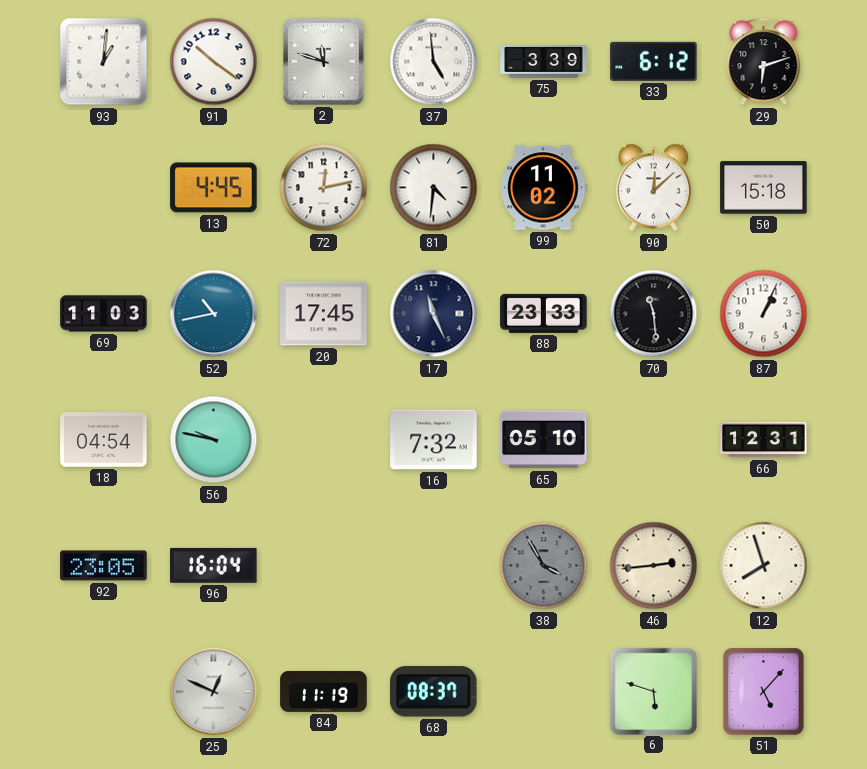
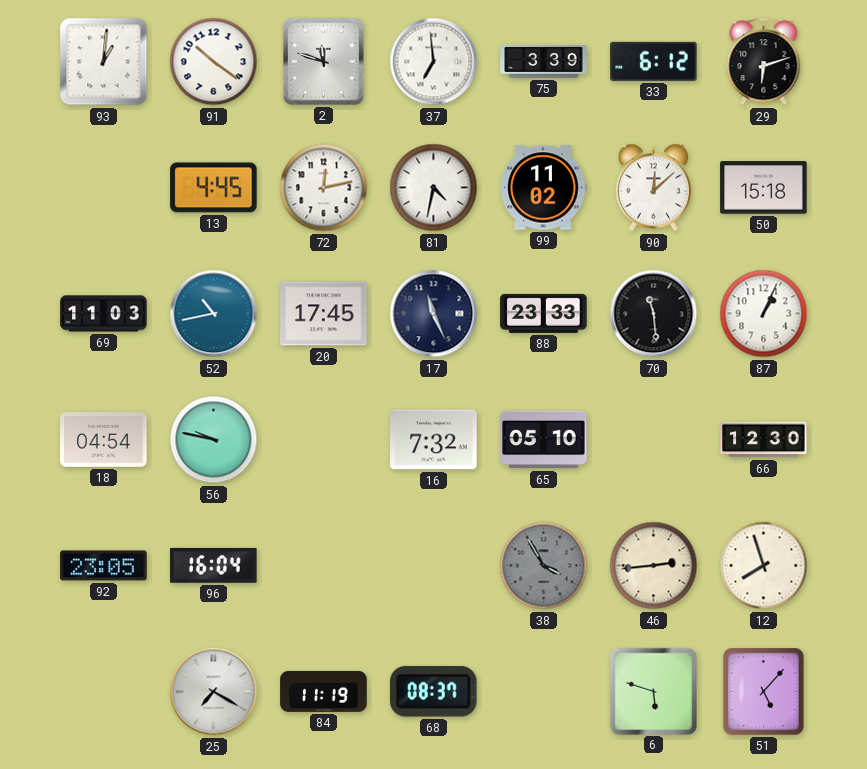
37: 4:59 -> 6:59
81: 4:31 -> 4:32
66: 12:31 -> 12:30
25: 12:49 -> 7:20
